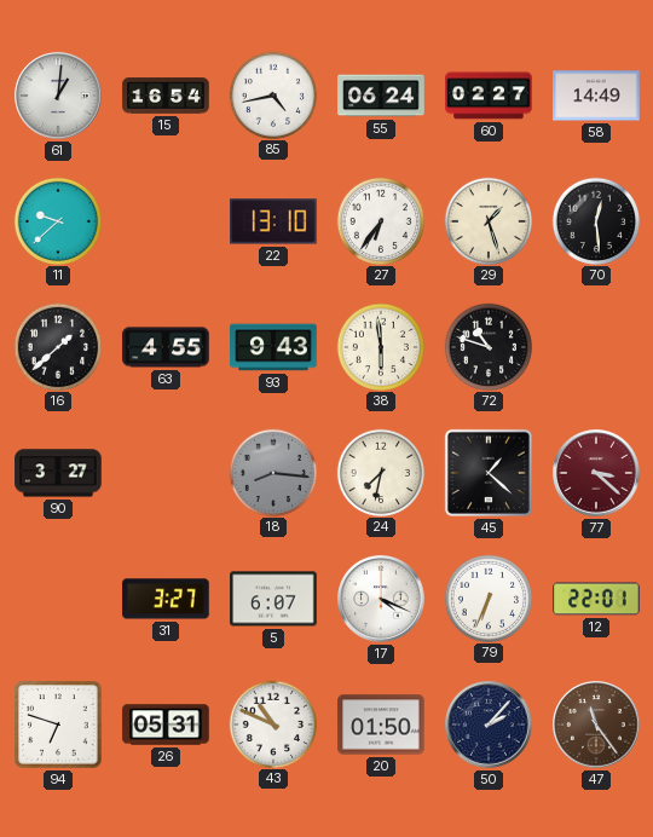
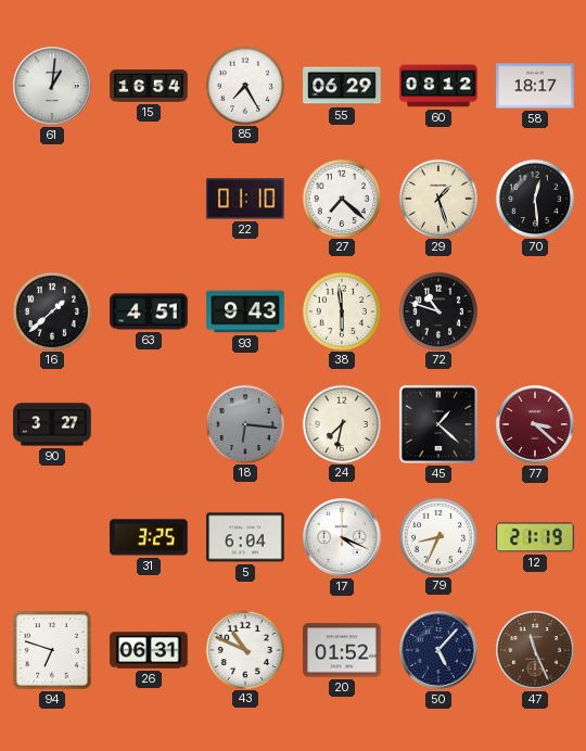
85: 4:43 -> 7:25
55: 06:24 -> 06:29
60: 02:27 -> 08:12
58: 14:49 -> 18:17
11: 9:38 -> none
22: 13:10 -> 01:10
27: 6:36 -> 7:22
63: 4:55 -> 4:51
18: 8:16 -> 6:16
31: 3:27 -> 3:25
5: 6:07 -> 6:04
79: 6:34 -> 8:34
12: 22:01 -> 21:19
26: 05:31 -> 06:31
20: 01:50 -> 01:52
50: 2:07 -> 5:07
47: 11:24 -> 11:26
